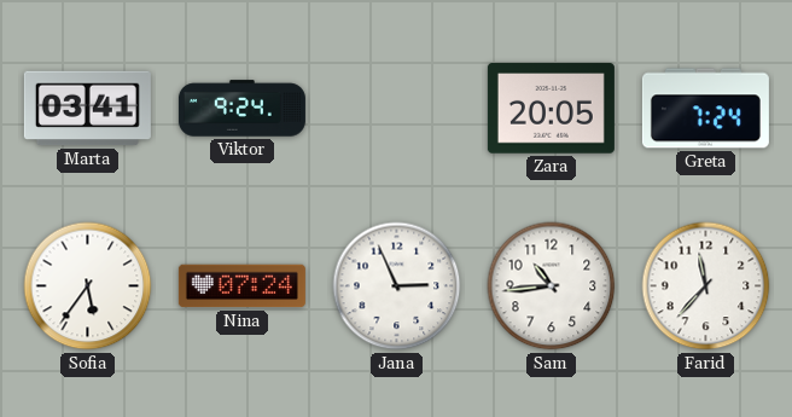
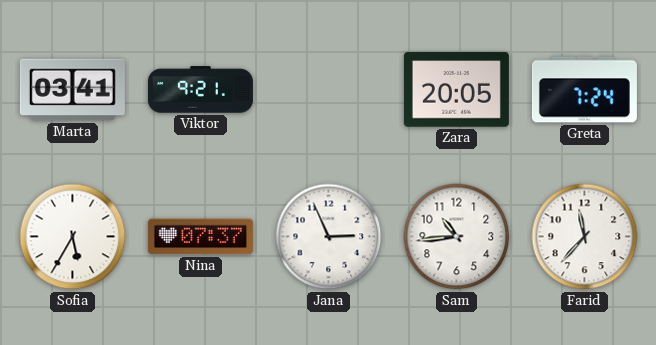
Viktor: 9:24 -> 9:21
Sofia: 5:36 -> 5:35
Nina: 07:24 -> 07:37
